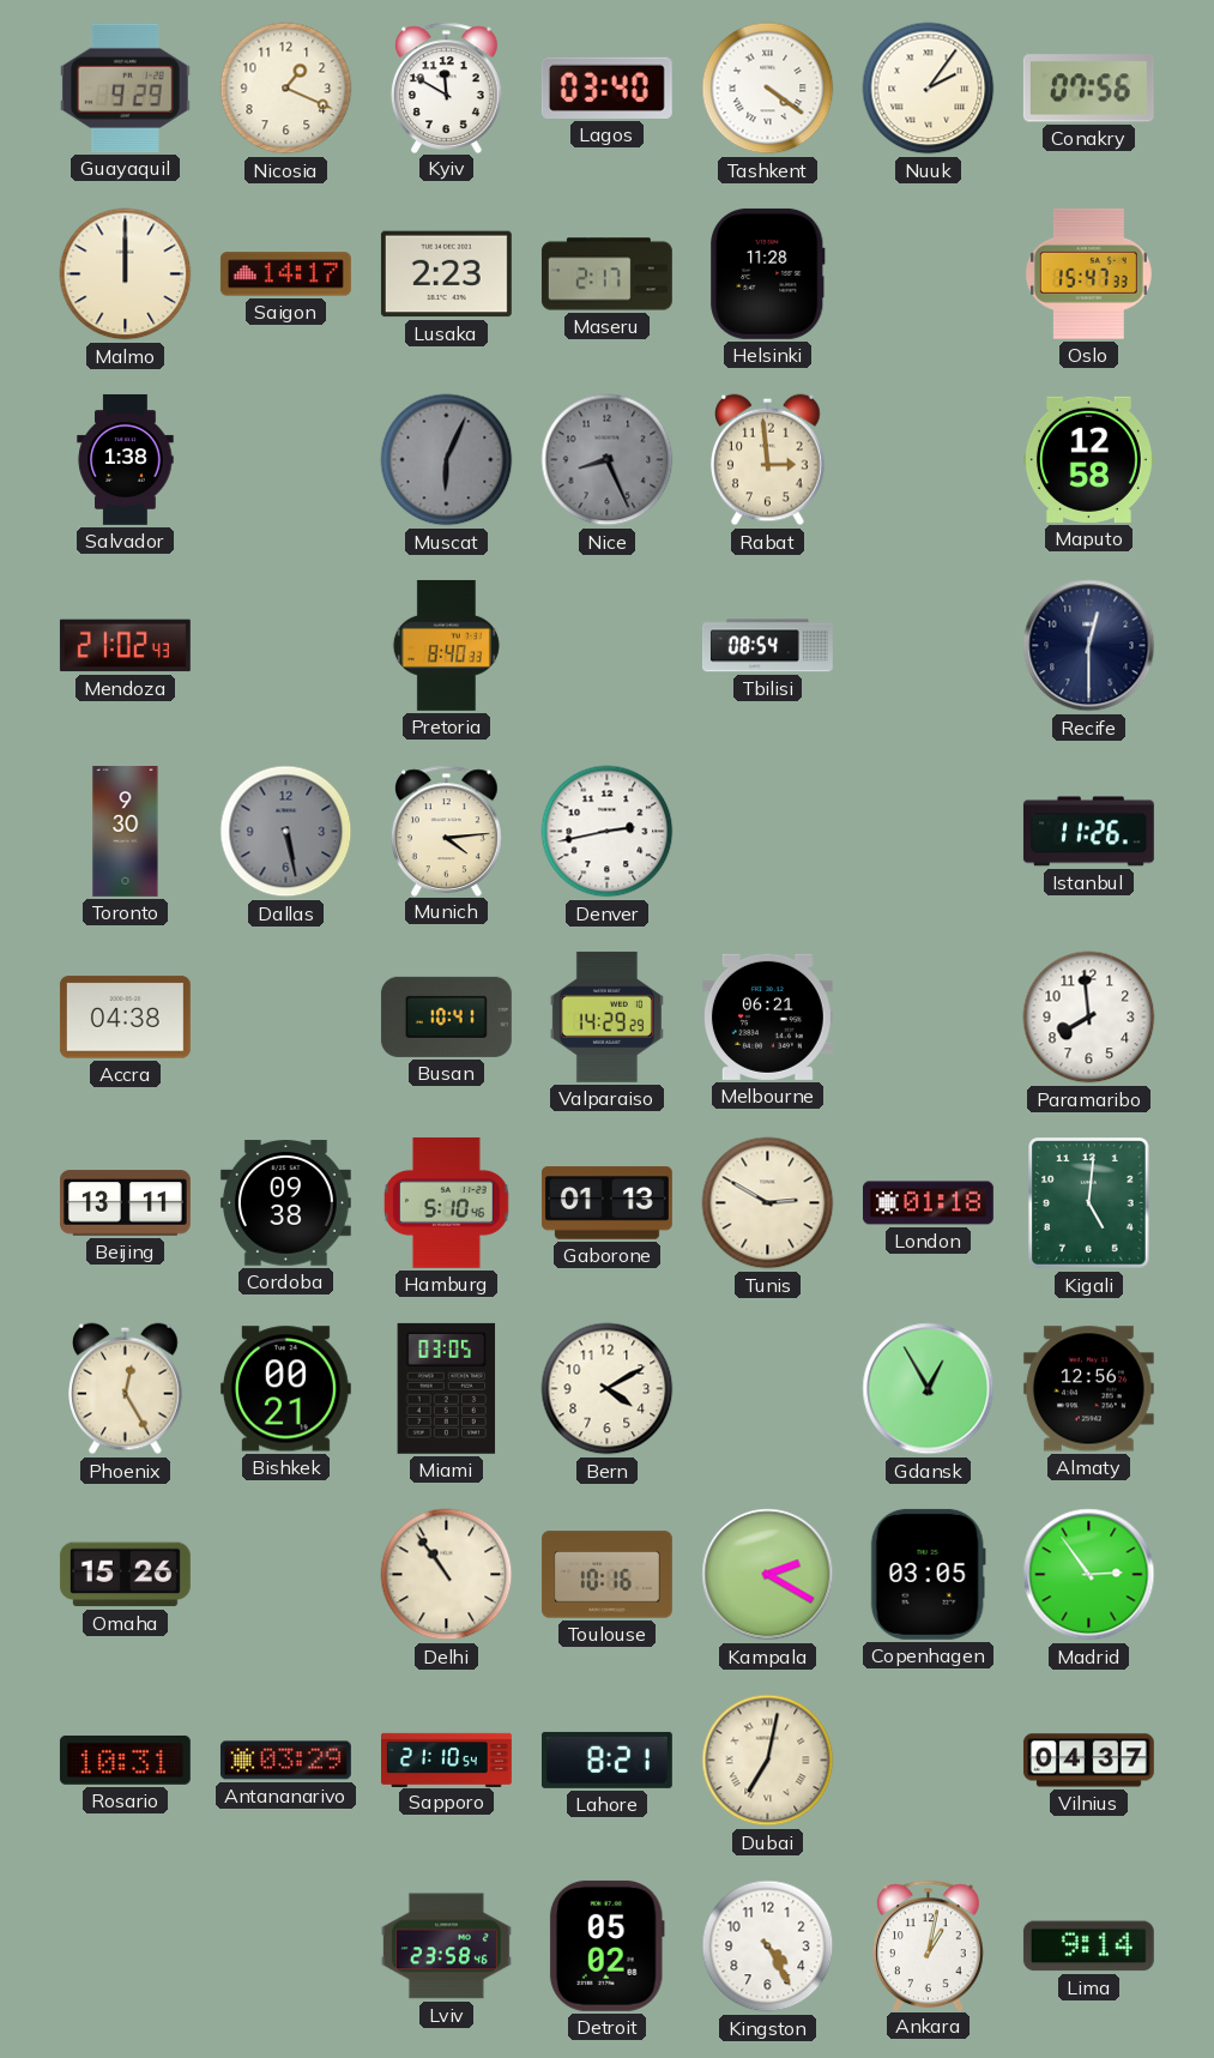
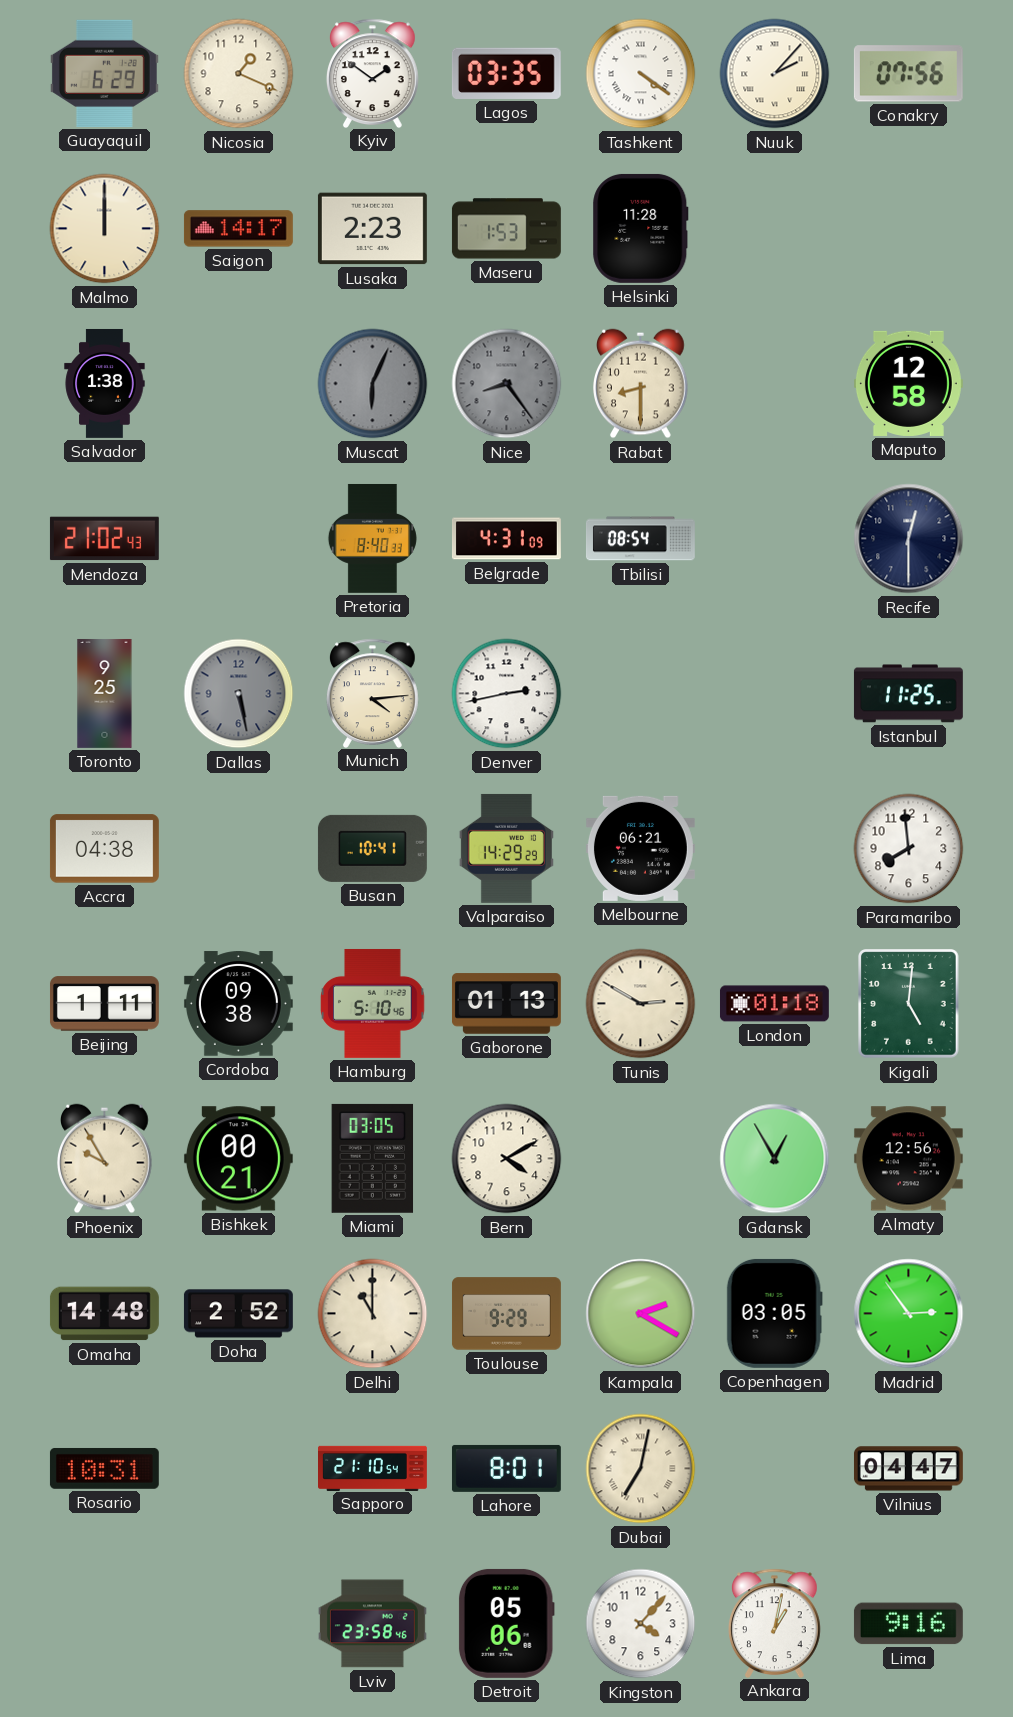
Guayaquil: 9:29 -> 6:29
Kyiv: 11:50 -> 1:51
Lagos: 03:40 -> 03:35
Nuuk: 2:06 -> 2:07
Maseru: 2:17 -> 1:53
Oslo: 15:47 -> none
Nice: 8:26 -> 8:24
Rabat: 2:59 -> 8:30
Belgrade: none -> 4:31
Toronto: 9:30 -> 9:25
Istanbul: 11:26 -> 11:25
Beijing: 13:11 -> 1:11
Phoenix: 12:25 -> 9:55
Omaha: 15:26 -> 14:48
Doha: none -> 2:52
Delhi: 10:54 -> 11:00
Toulouse: 10:16 -> 9:29
Antananarivo: 03:29 -> none
Lahore: 8:21 -> 8:01
Vilnius: 04:37 -> 04:47
Detroit: 05:02 -> 05:06
Kingston: 4:25 -> 4:07
Lima: 9:14 -> 9:16
